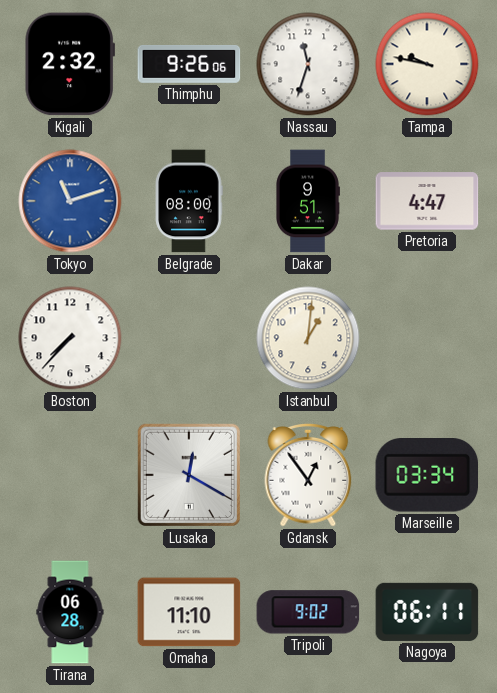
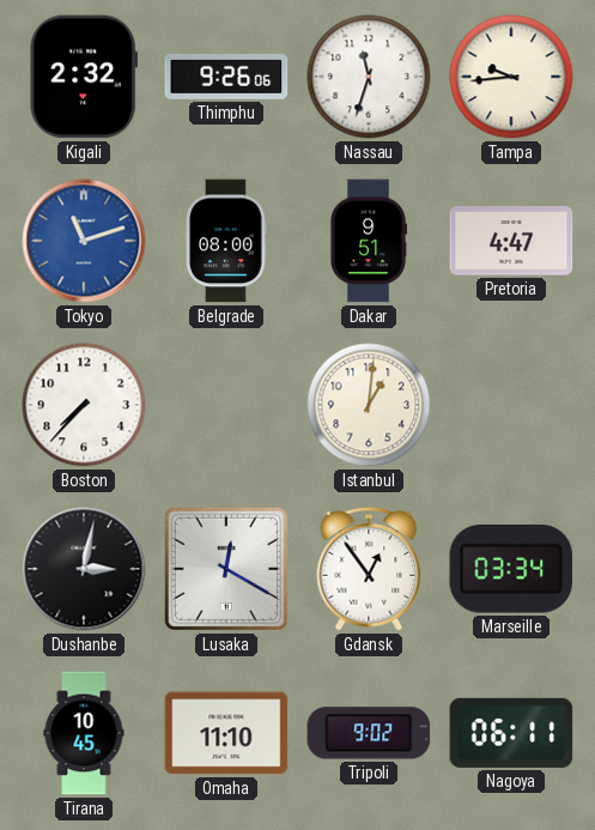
Tampa: 9:47 -> 9:44
Dushanbe: none -> 3:02
Tirana: 06:28 -> 10:45
